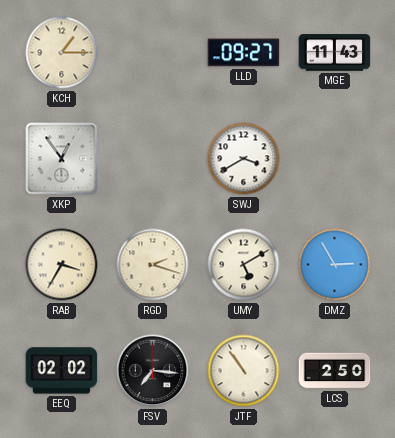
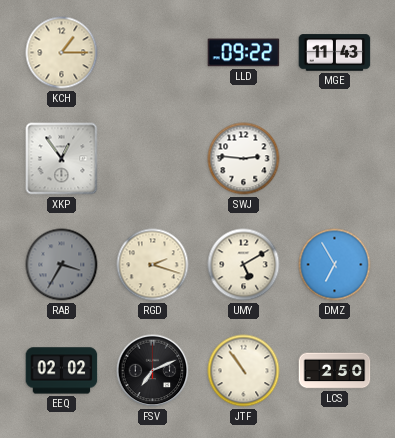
LLD: 09:27 -> 09:22
SWJ: 3:40 -> 2:46
RAB dial: cream -> grey
DMZ: 2:55 -> 6:55
FSV: 7:16 -> 7:11
